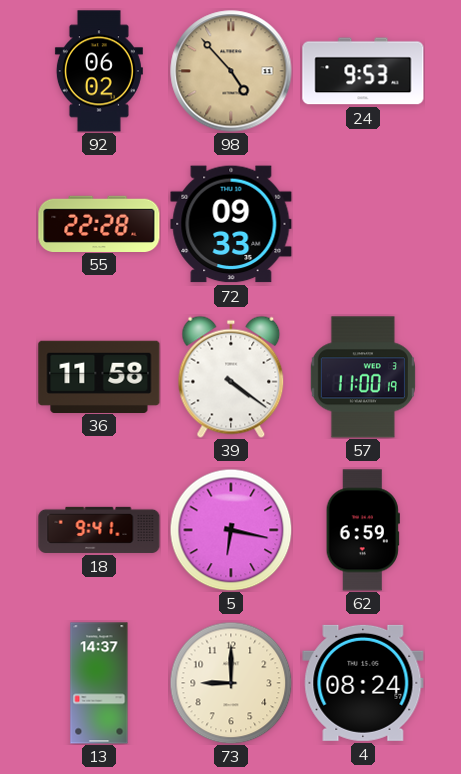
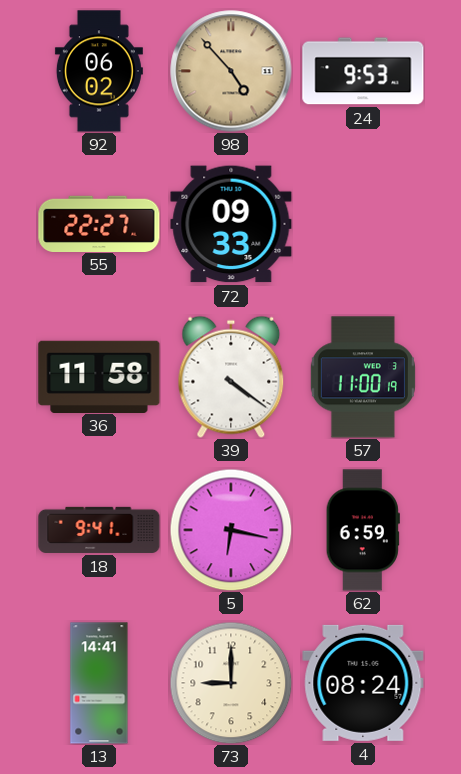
55: 22:28 -> 22:27
13: 14:37 -> 14:41
